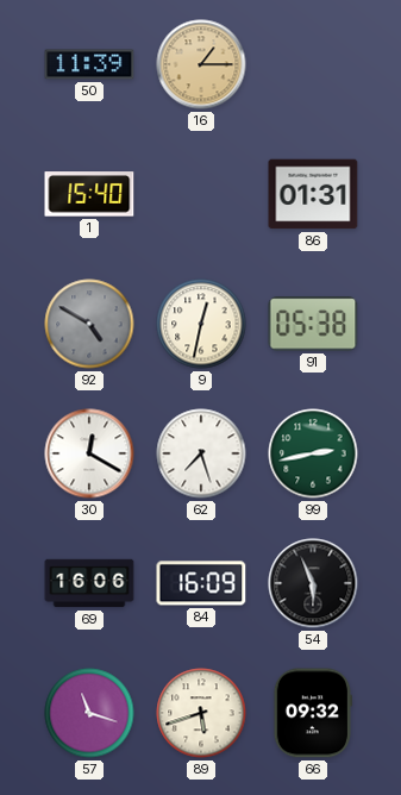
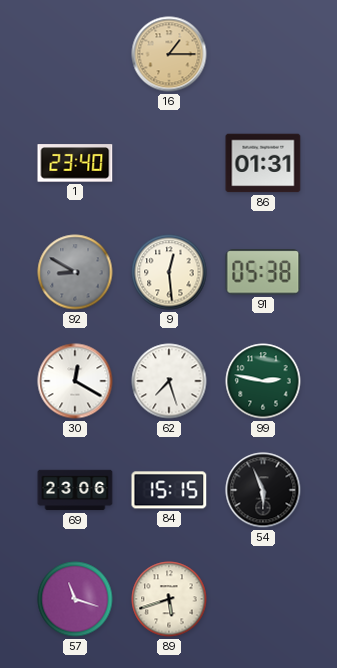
50: 11:39 -> none
1: 15:40 -> 23:40
92: 4:50 -> 8:50
9: 12:32 -> 12:29
99: 2:43 -> 2:47
69: 16:06 -> 23:06
84: 16:09 -> 15:15
66: 09:32 -> none
